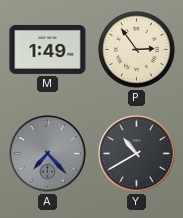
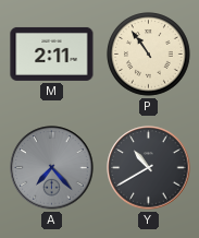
M: 1:49 -> 2:11
P: 2:54 -> 10:54
